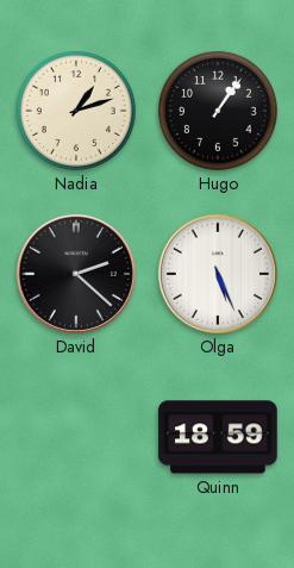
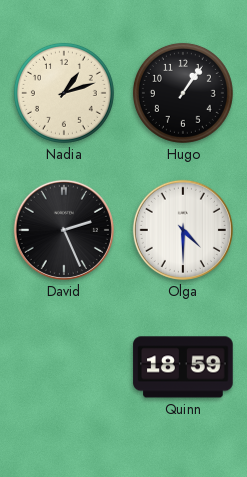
David: 2:22 -> 2:26
Olga: 5:26 -> 4:30
